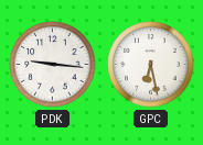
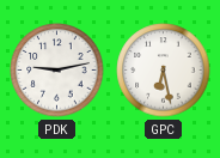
PDK: 9:16 -> 9:13
